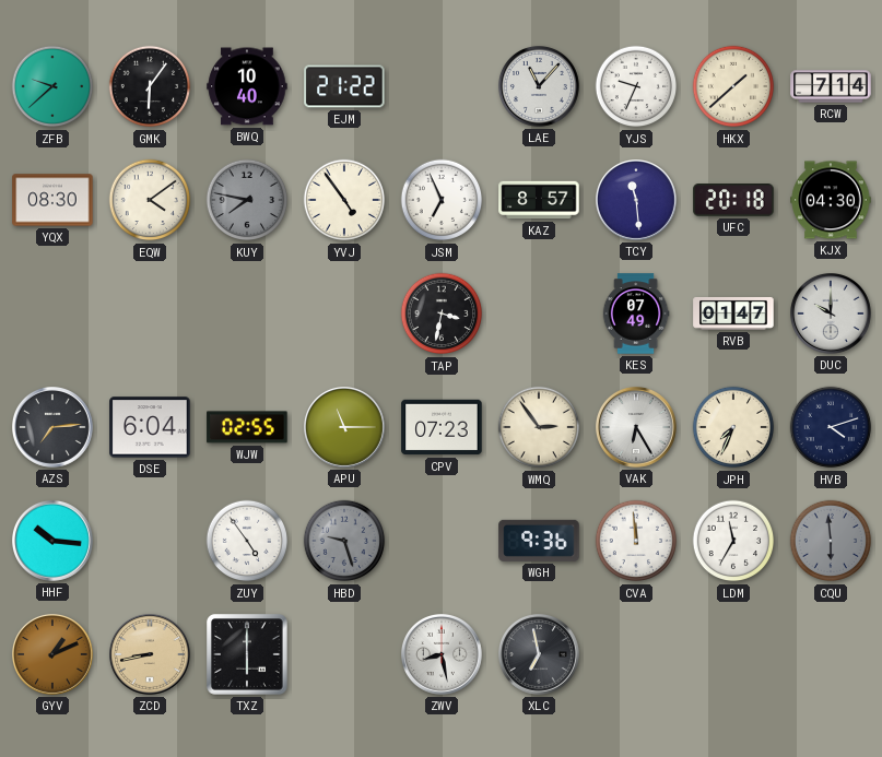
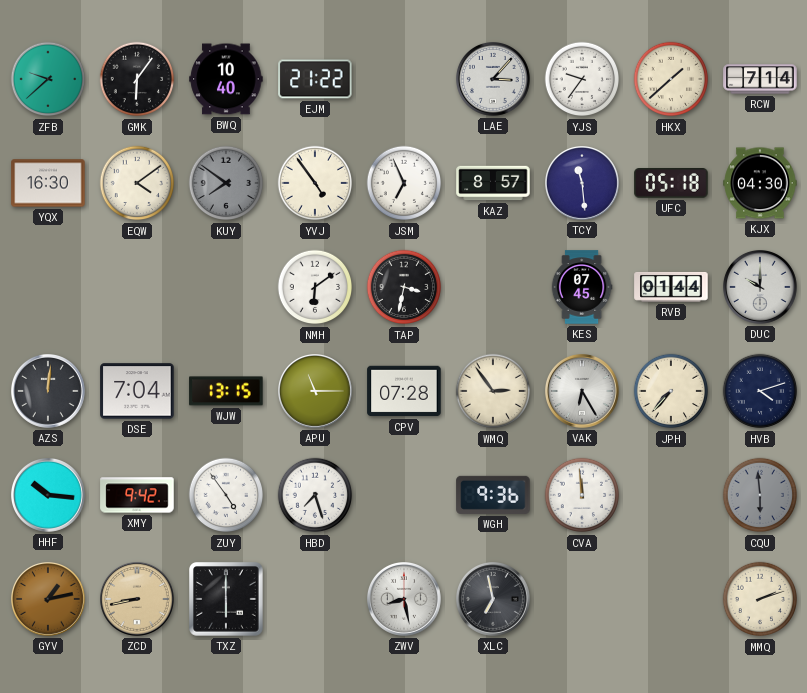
LAE: 11:07 -> 3:07
YJS: 9:34 -> 9:36
YQX: 08:30 -> 16:30
KUY: 7:47 -> 7:51
UFC: 20:18 -> 05:18
NMH: none -> 6:09
KES: 07:49 -> 07:45
RVB: 01:47 -> 01:44
AZS: 7:14 -> 12:01
DSE: 6:04 -> 7:04
WJW: 02:55 -> 13:15
CPV: 07:23 -> 07:28
JPH: 7:34 -> 7:37
XMY: none -> 9:42
HBD: 9:27 -> 7:27
HBD dial: grey -> white
LDM: 11:35 -> none
GYV: 1:11 -> 1:13
MMQ: none -> 2:12
